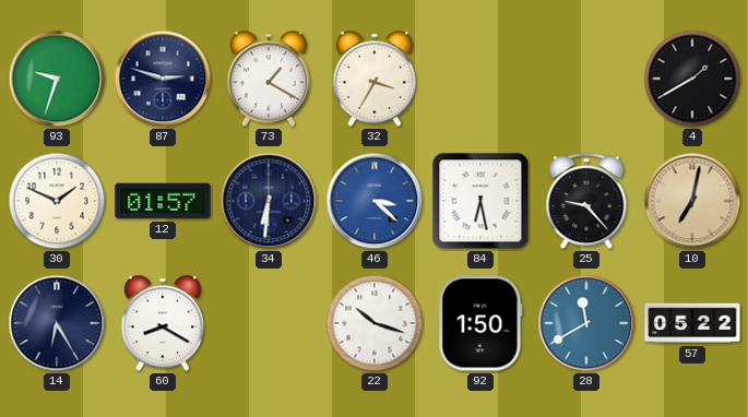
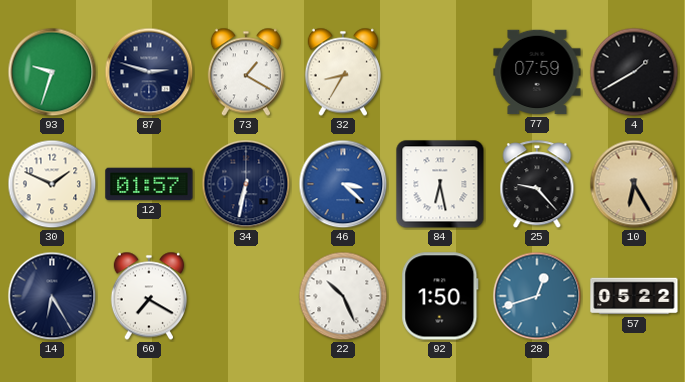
32: 3:35 -> 8:35
77: none -> 07:59
34: 6:31 -> 6:32
10: 7:02 -> 6:25
60: 8:20 -> 7:20
22: 10:18 -> 10:26
28: 11:40 -> 12:42
